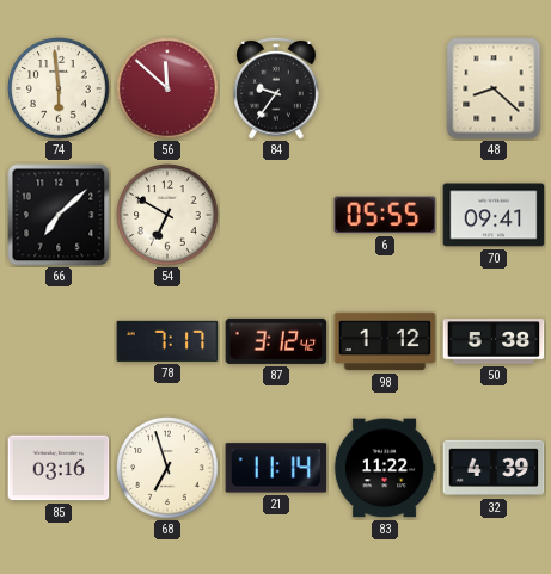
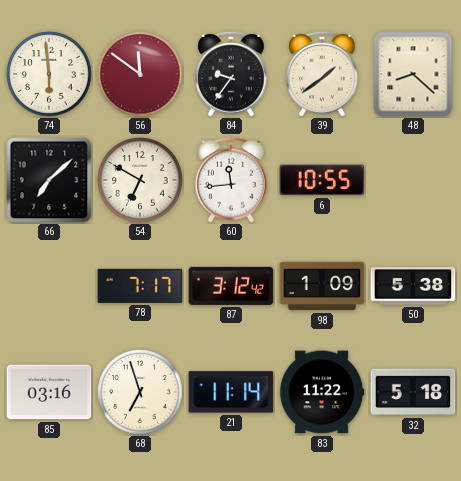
56: 11:52 -> 11:51
39: none -> 1:39
60: none -> 11:44
6: 05:55 -> 10:55
70: 09:41 -> none
98: 1:12 -> 1:09
32: 4:39 -> 5:18
